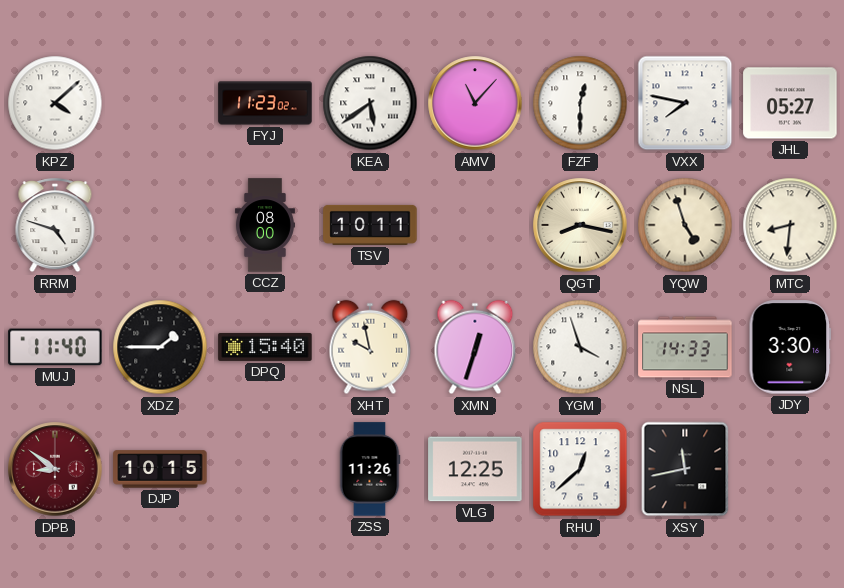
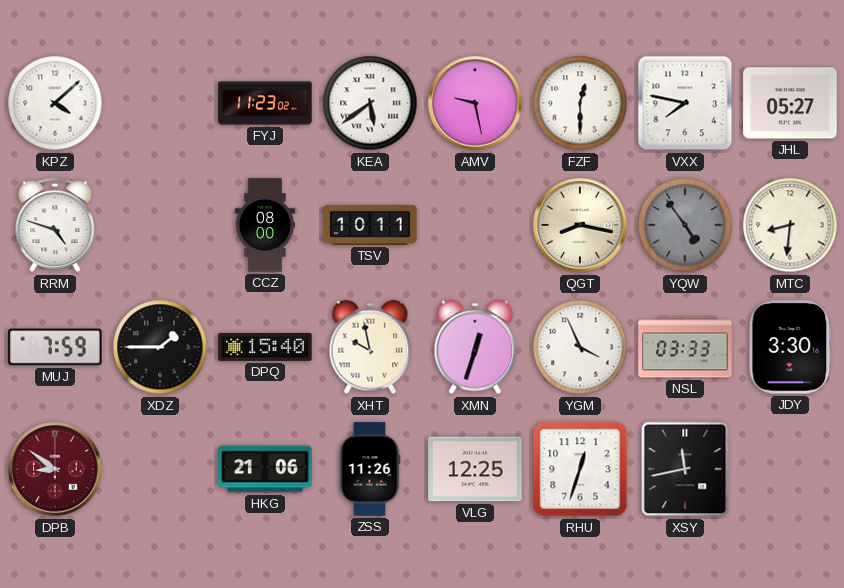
AMV: 11:07 -> 9:28
YQW: 4:57 -> 4:54
YQW dial: cream -> grey
MUJ: 11:40 -> 7:59
YGM: 3:57 -> 3:56
NSL: 14:33 -> 03:33
DJP: 10:15 -> none
HKG: none -> 21:06
RHU: 12:38 -> 12:33
